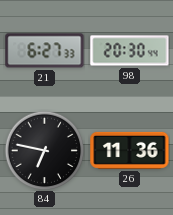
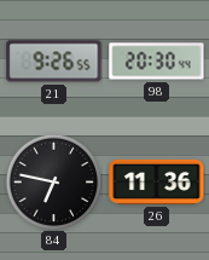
21: 6:27 -> 9:26
